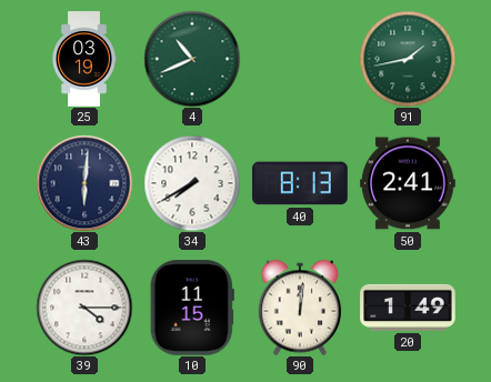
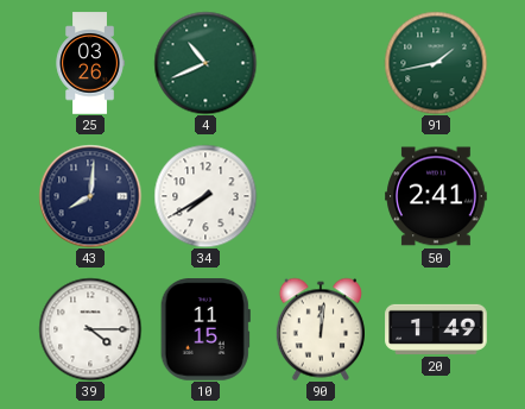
25: 03:19 -> 03:26
43: 6:01 -> 8:01
40: 8:13 -> none
